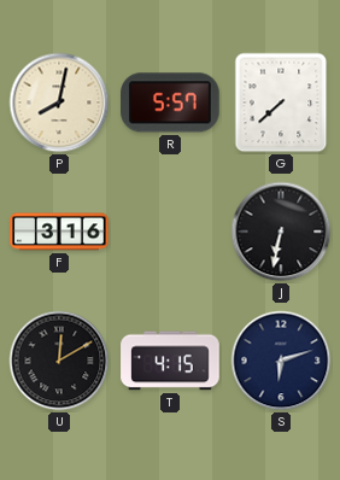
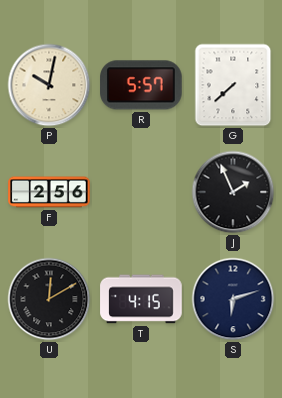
P: 8:02 -> 10:02
F: 3:16 -> 2:56
J: 6:32 -> 1:56
